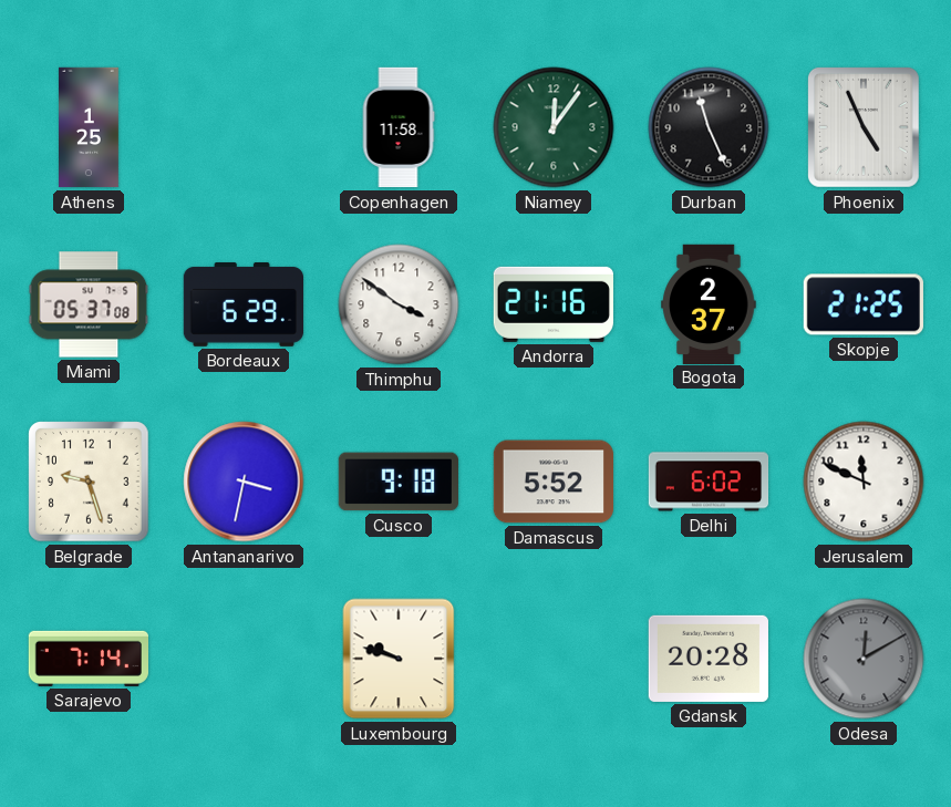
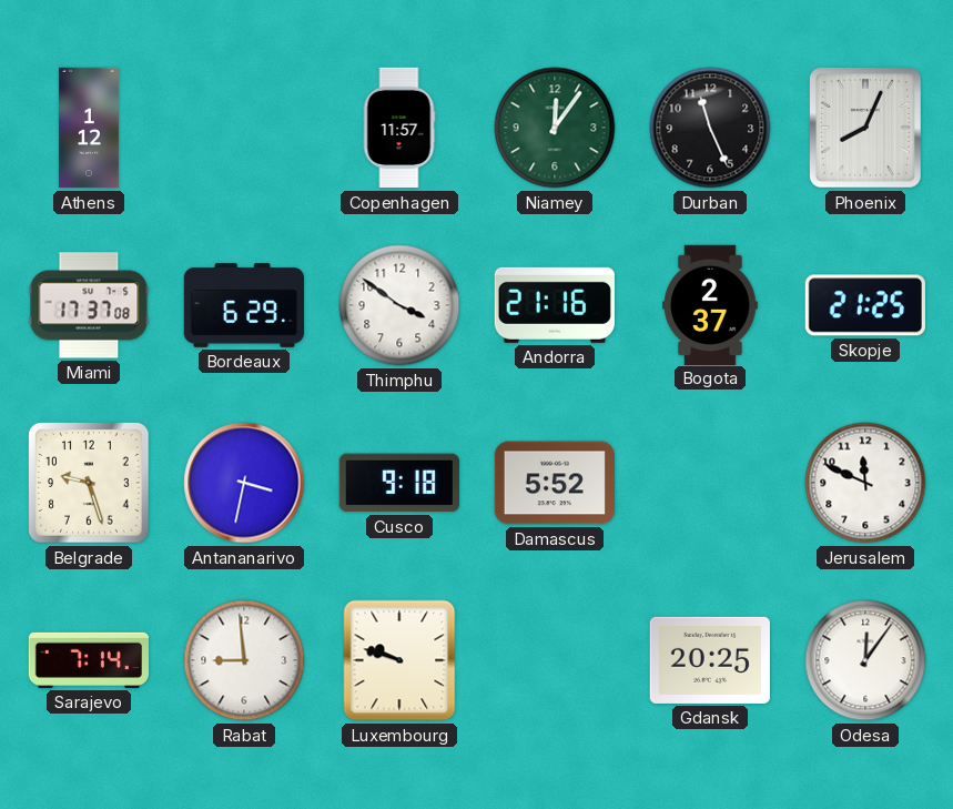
Athens: 1:25 -> 1:12
Copenhagen: 11:58 -> 11:57
Phoenix: 4:56 -> 8:04
Miami: 05:37 -> 17:37
Delhi: 6:02 -> none
Rabat: none -> 8:59
Gdansk: 20:28 -> 20:25
Odesa: 12:10 -> 12:06
Odesa dial: grey -> white
